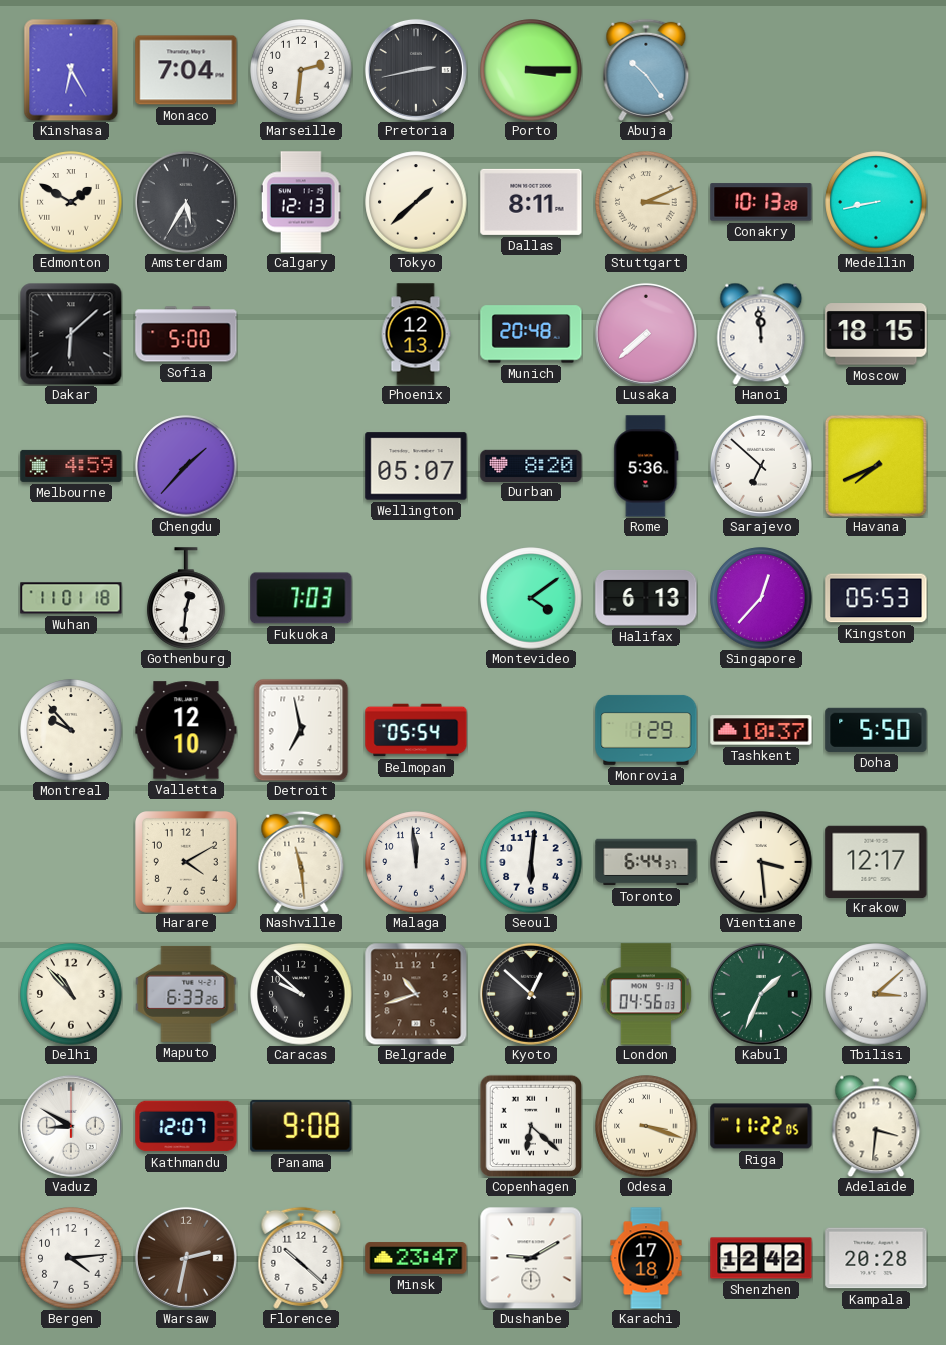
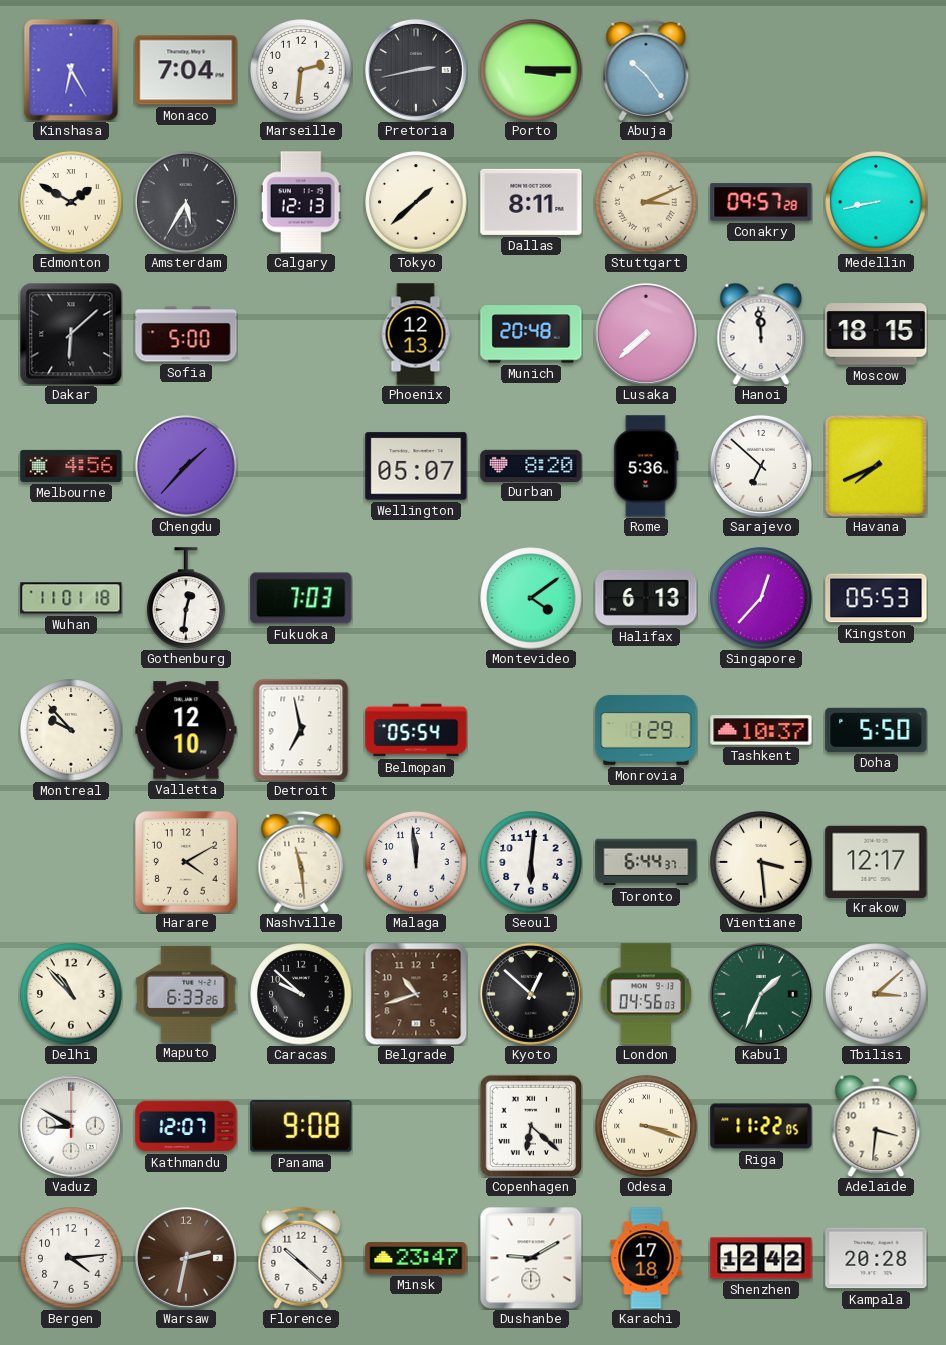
Conakry: 10:13 -> 09:57
Melbourne: 4:59 -> 4:56
